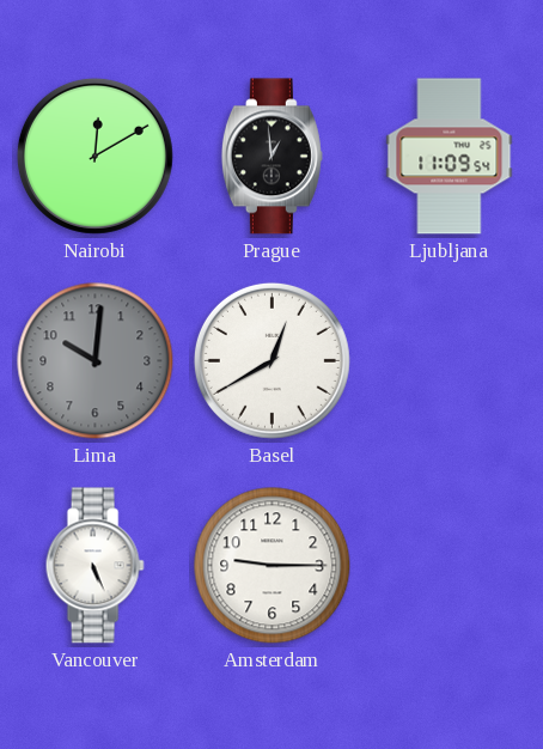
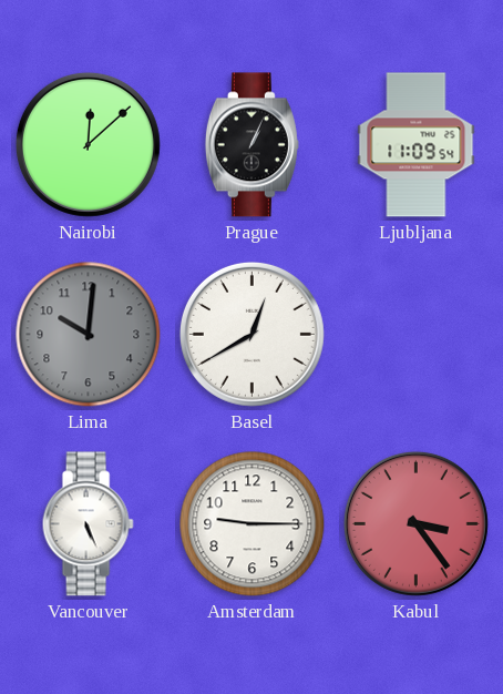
Nairobi: 12:10 -> 12:08
Prague: 12:59 -> 1:04
Kabul: none -> 3:24
